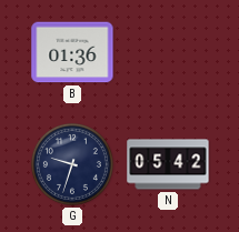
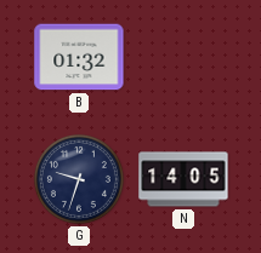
B: 01:36 -> 01:32
N: 05:42 -> 14:05
